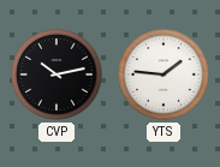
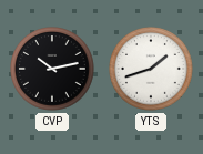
YTS: 1:46 -> 1:42
